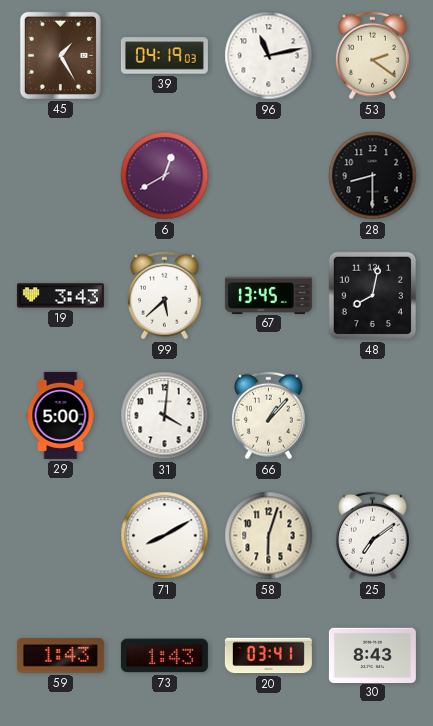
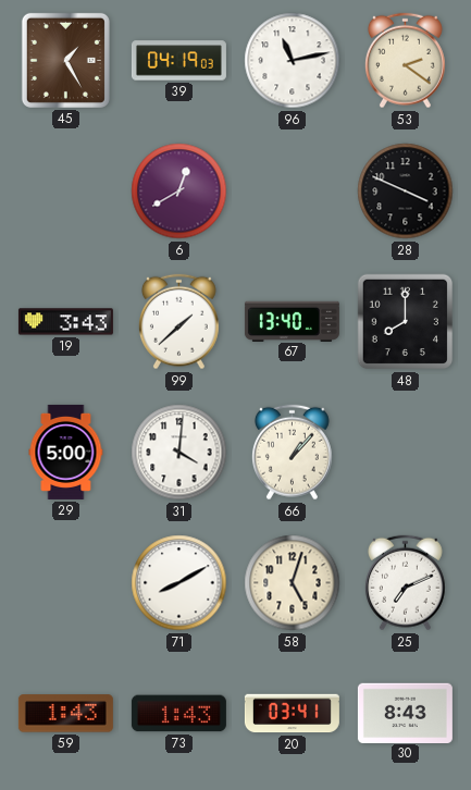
28: 8:30 -> 3:49
99: 5:38 -> 1:38
67: 13:45 -> 13:40
48: 8:02 -> 8:00
58: 6:03 -> 5:03
25: 7:09 -> 7:11
